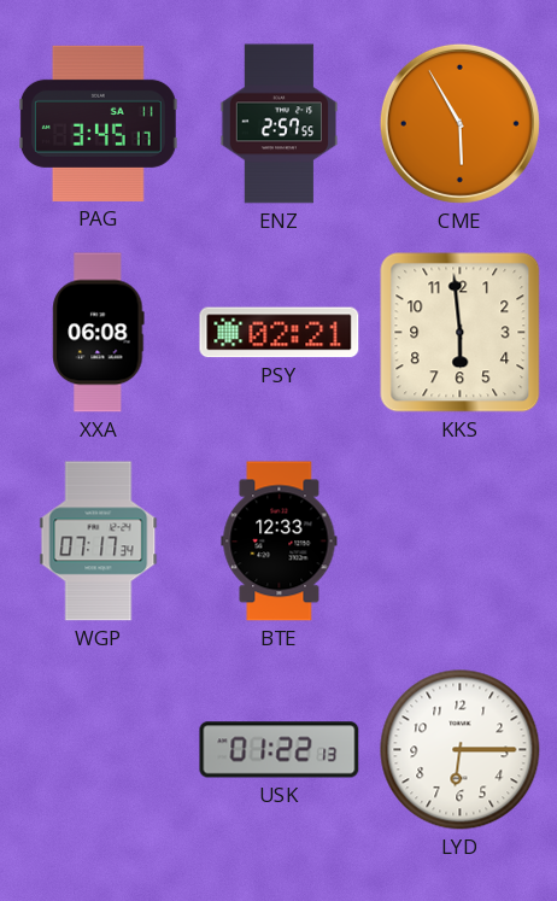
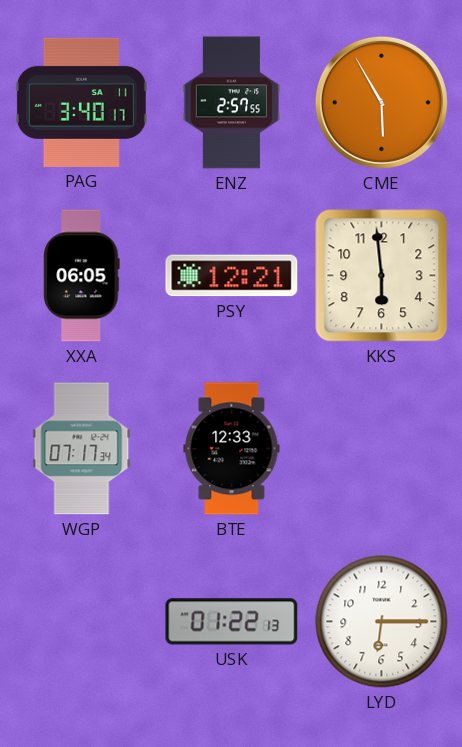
PAG: 3:45 -> 3:40
XXA: 06:08 -> 06:05
PSY: 02:21 -> 12:21
